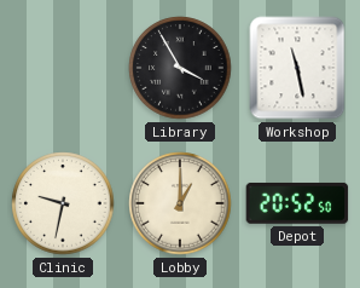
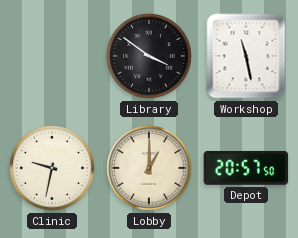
Library: 3:55 -> 3:51
Depot: 20:52 -> 20:57
